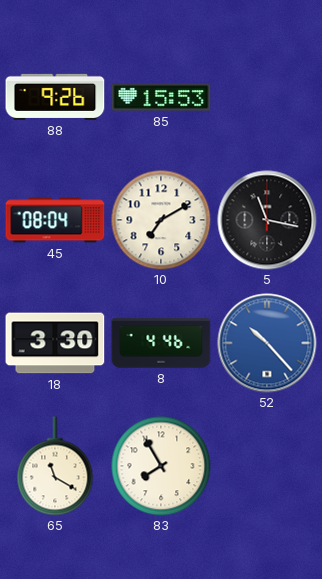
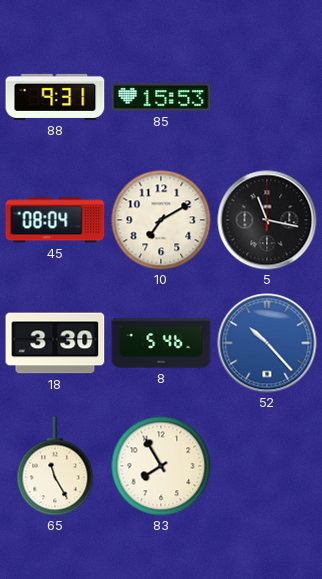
88: 9:26 -> 9:31
8: 4:46 -> 5:46
65: 11:20 -> 11:25
